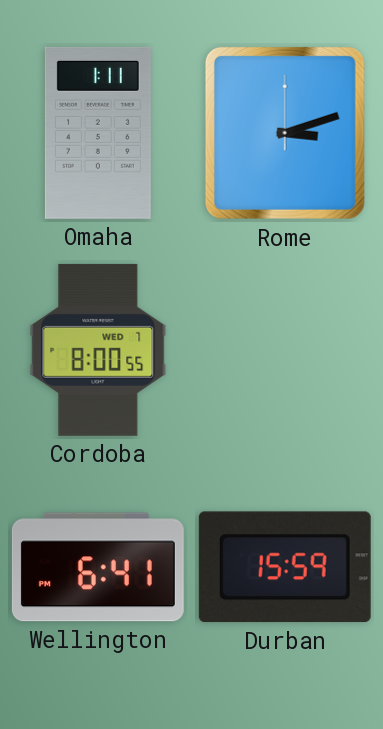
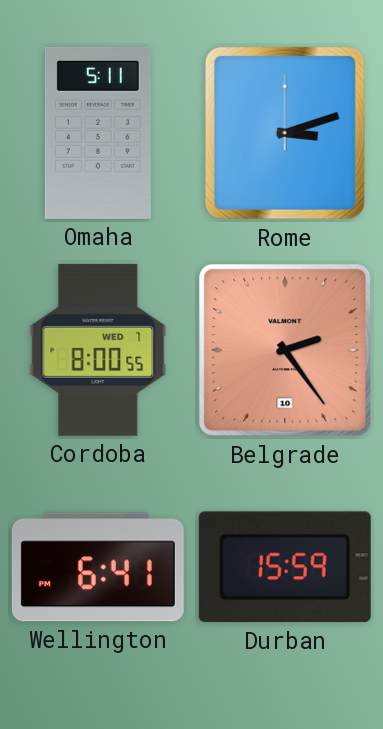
Omaha: 1:11 -> 5:11
Belgrade: none -> 2:24
